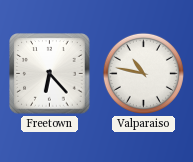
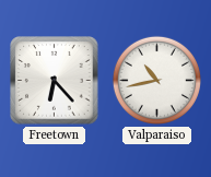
Valparaiso: 10:47 -> 10:43
